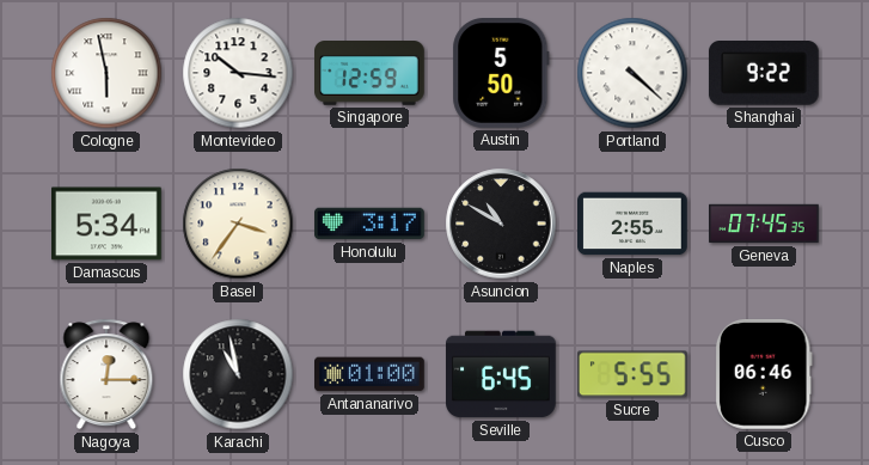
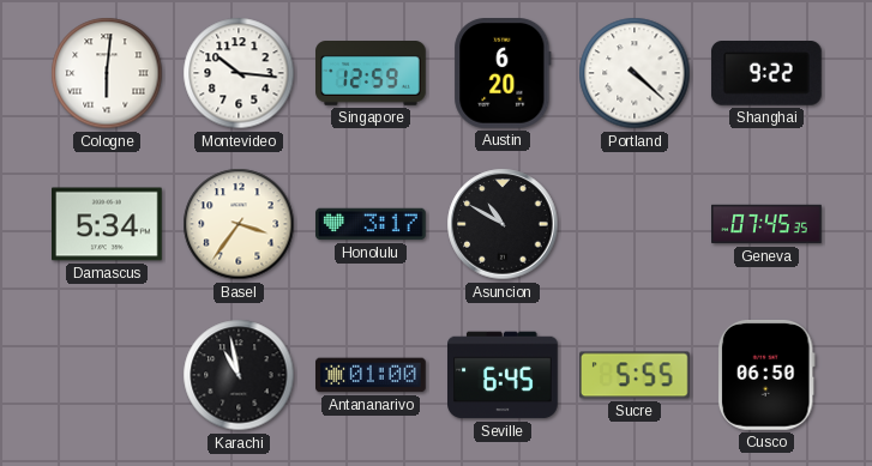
Cologne: 5:58 -> 6:01
Austin: 5:50 -> 6:20
Naples: 2:55 -> none
Nagoya: 12:15 -> none
Cusco: 06:46 -> 06:50
